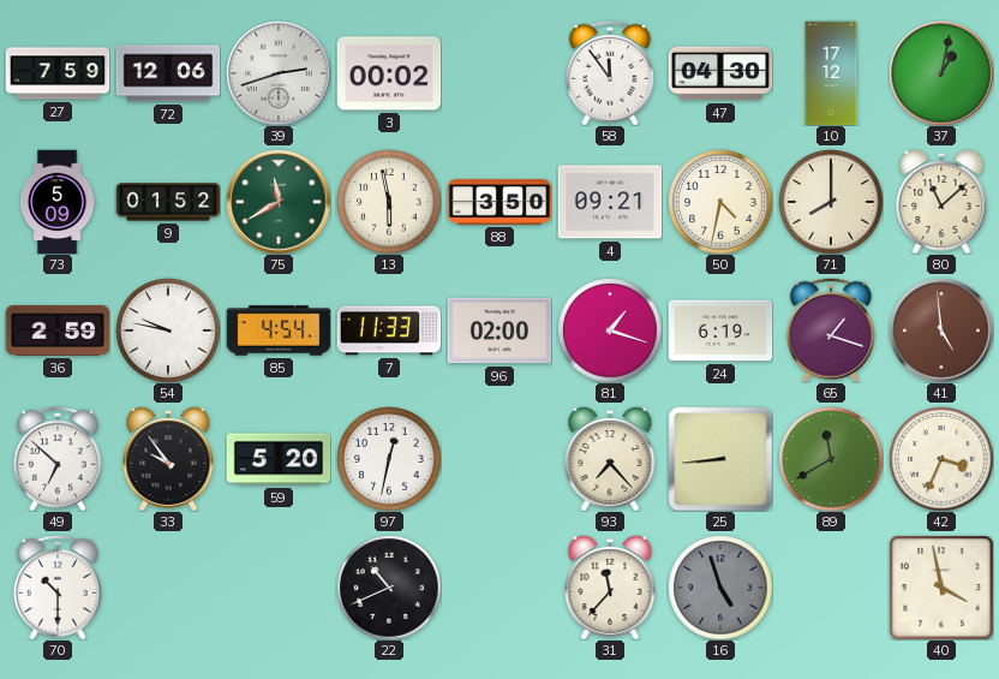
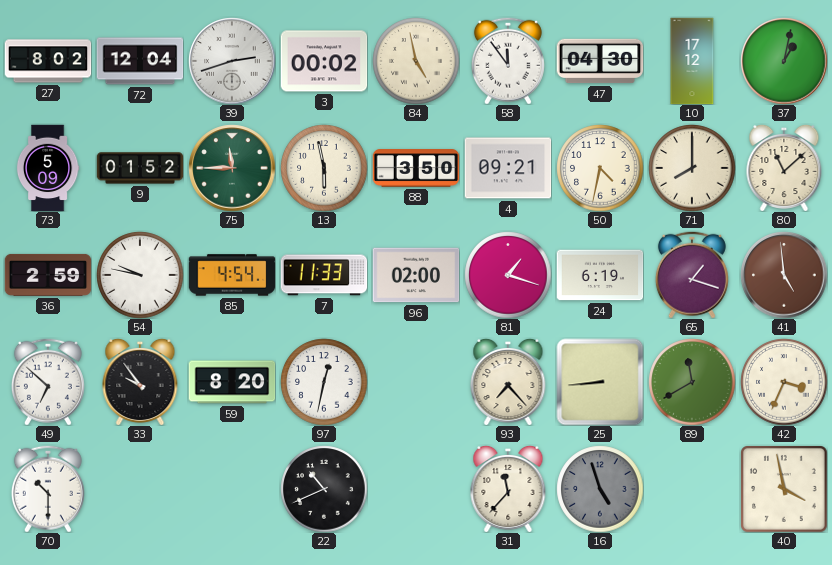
27: 7:59 -> 8:02
72: 12:06 -> 12:04
84: none -> 4:58
75: 11:40 -> 11:45
59: 5:20 -> 8:20
